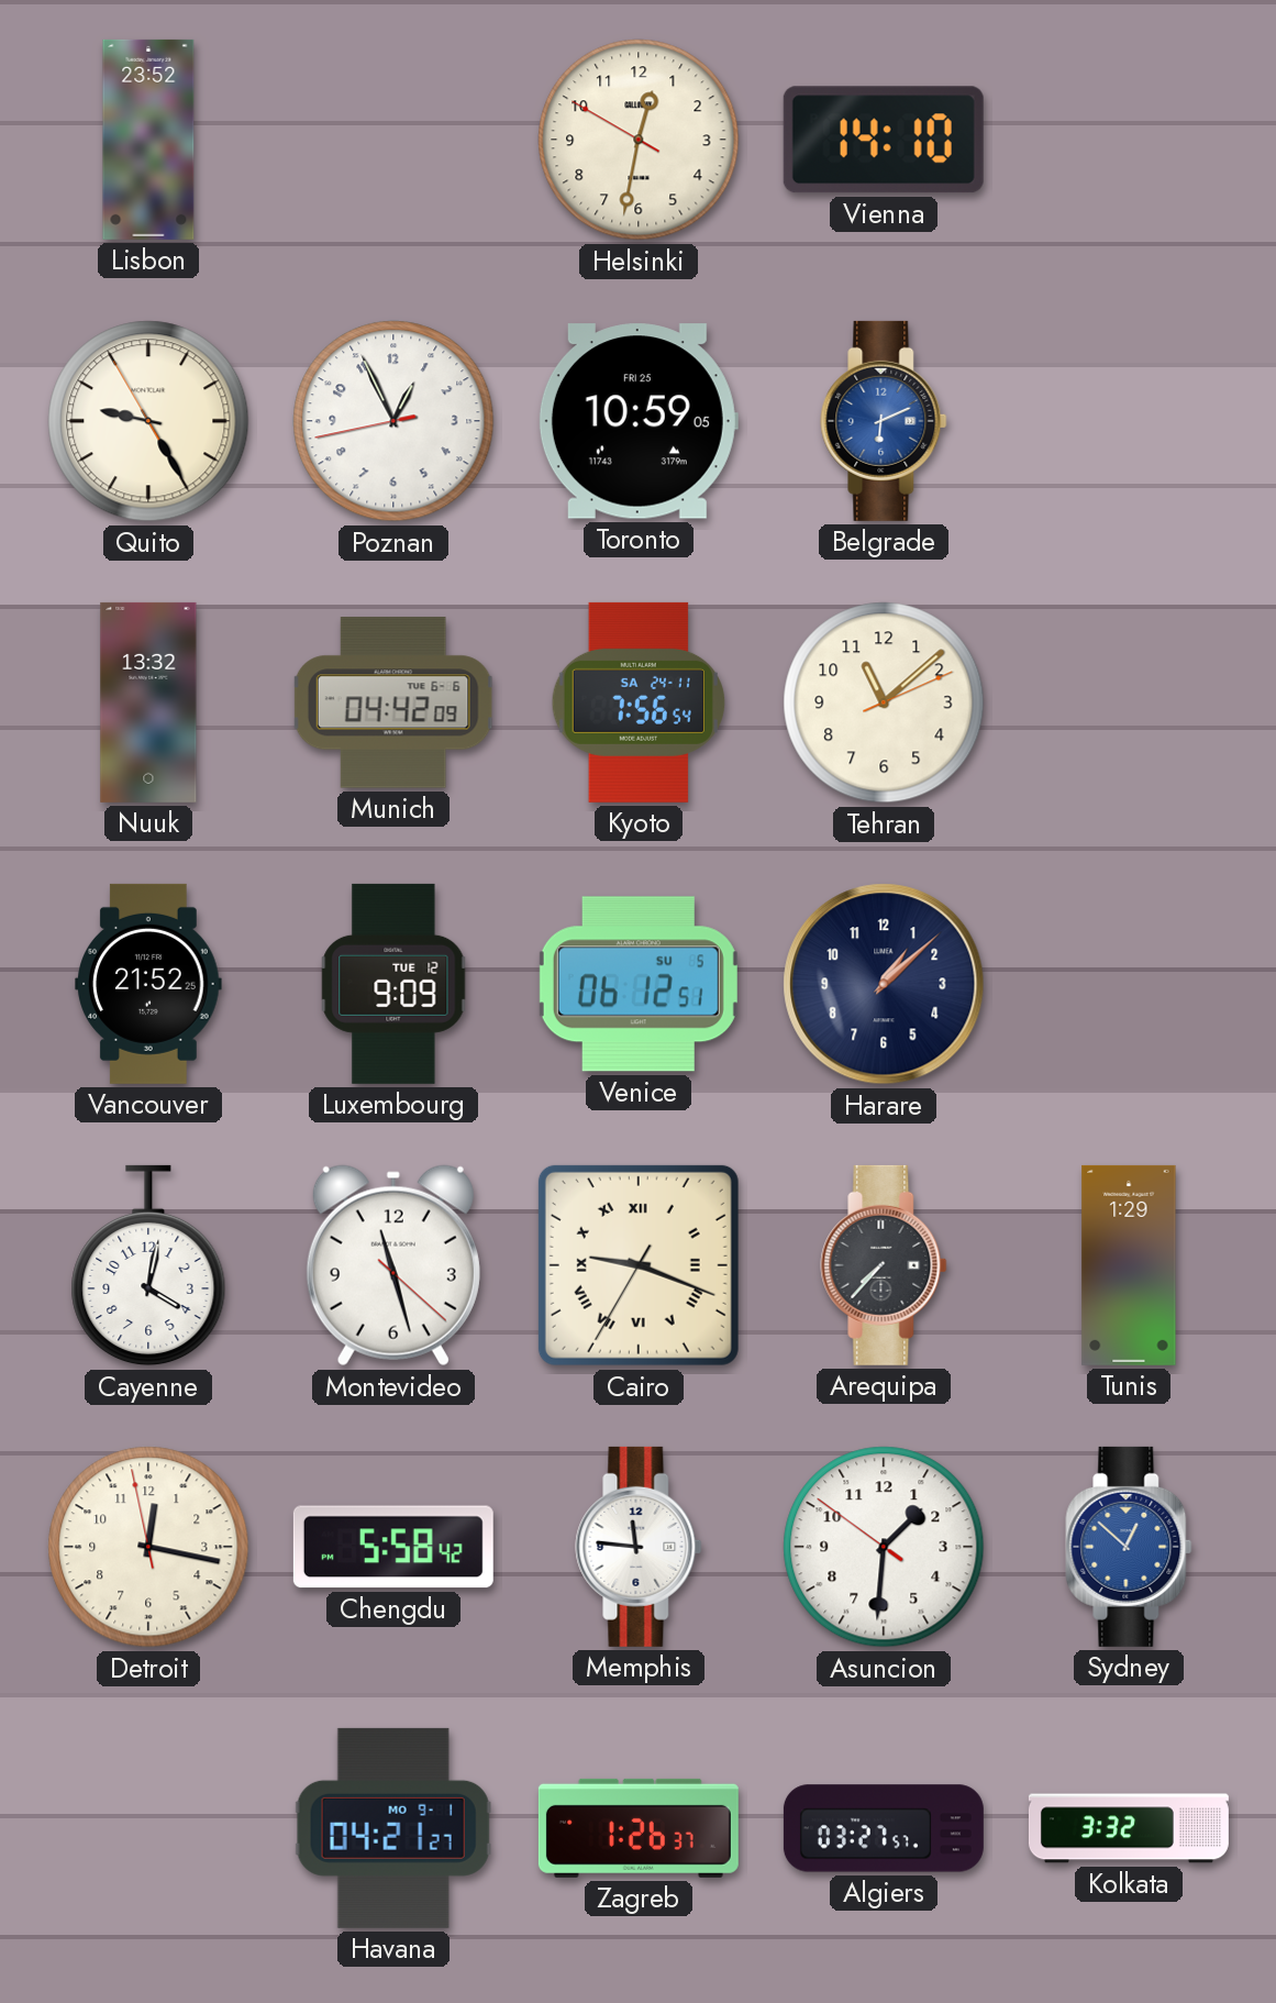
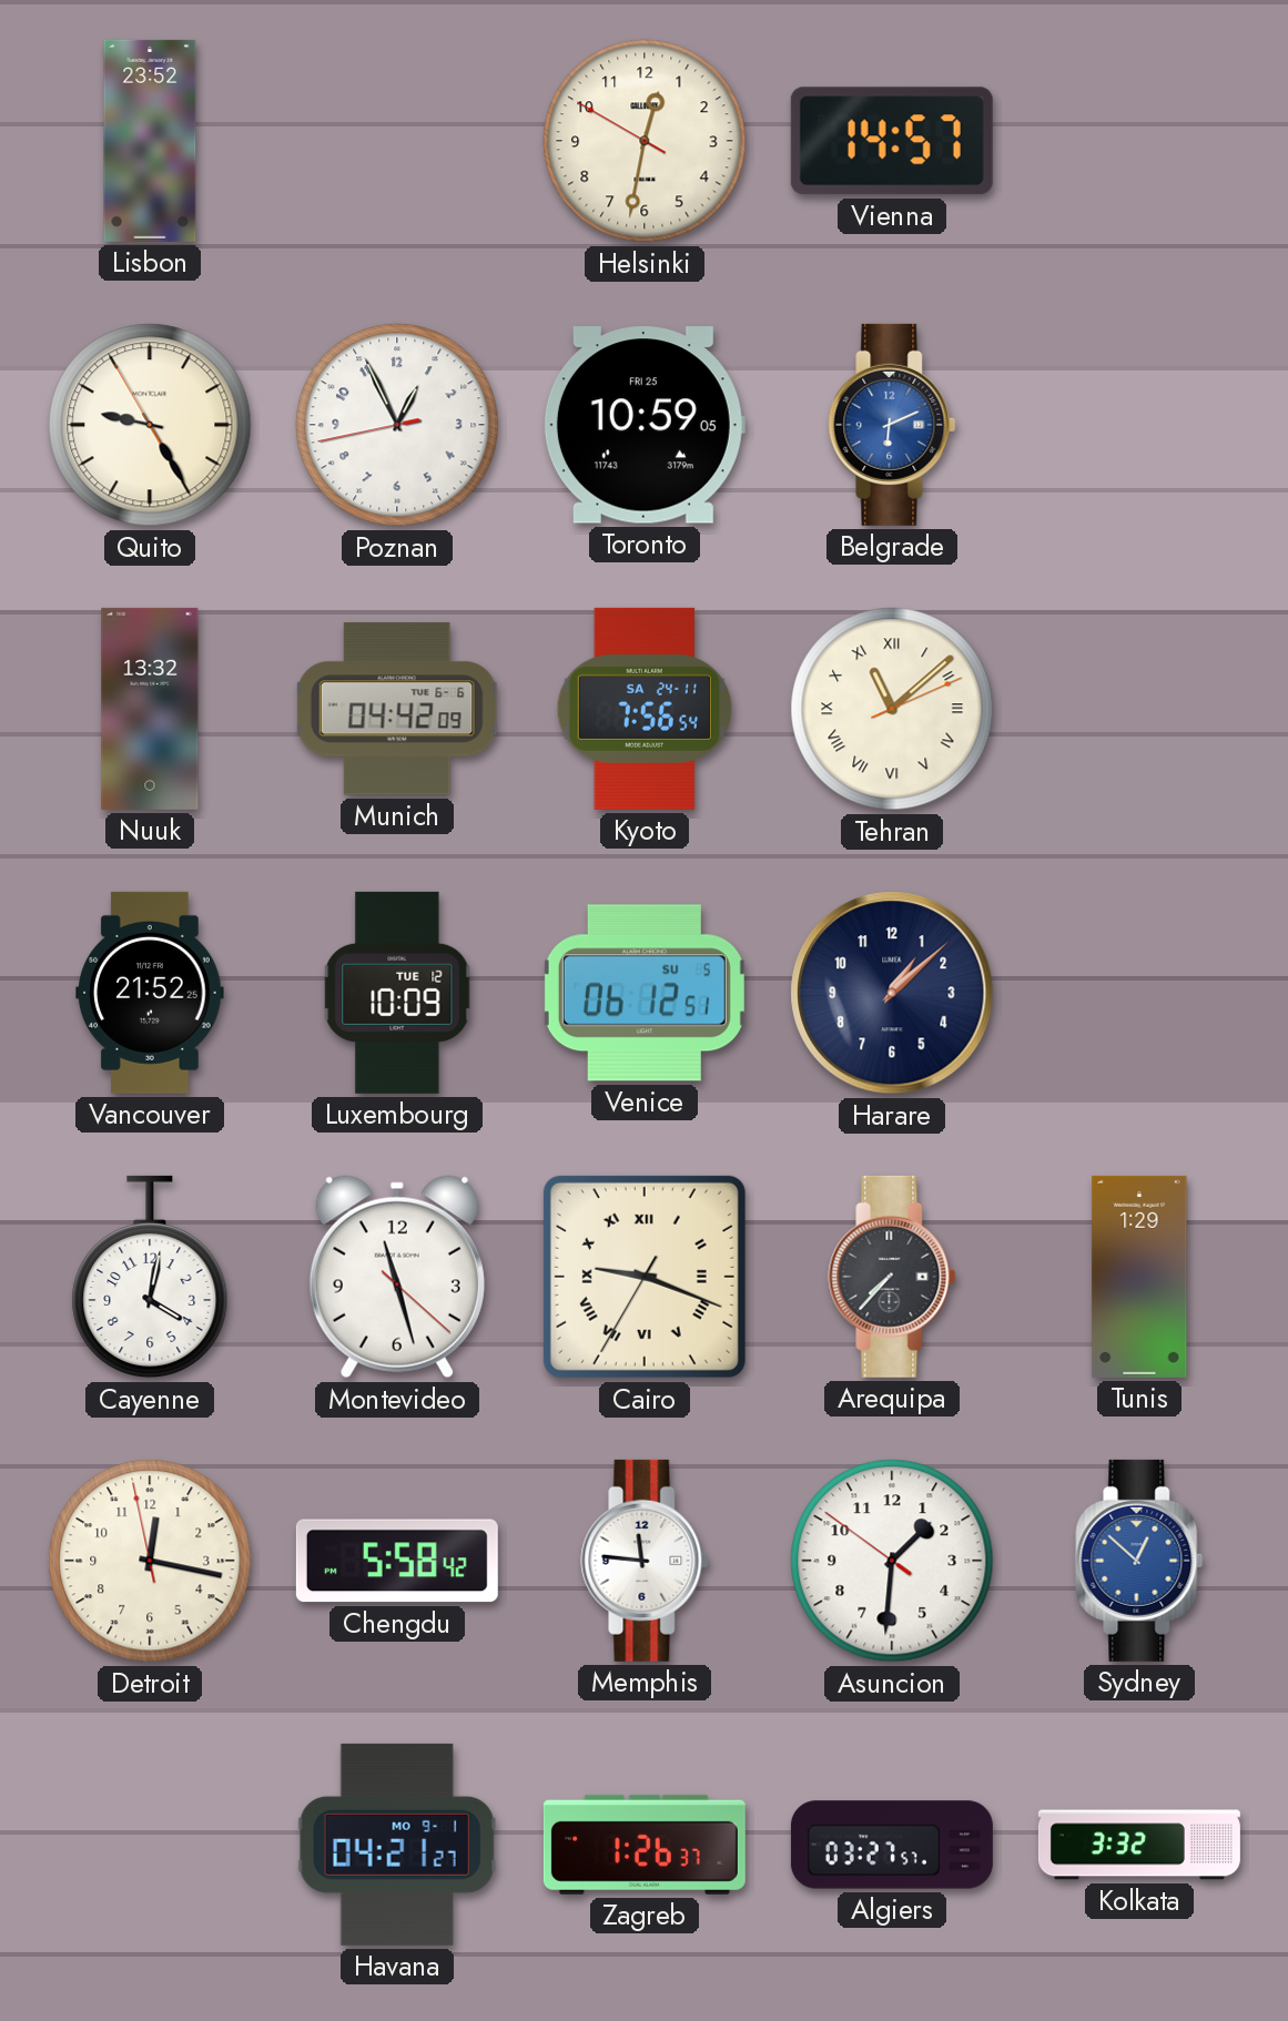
Vienna: 14:10 -> 14:57
Tehran numerals: Arabic -> Roman
Luxembourg: 9:09 -> 10:09
